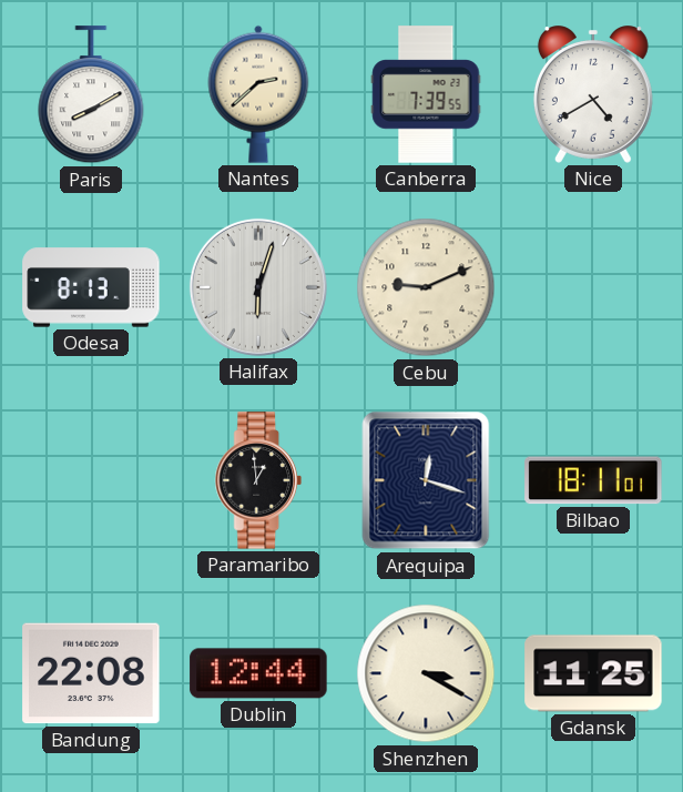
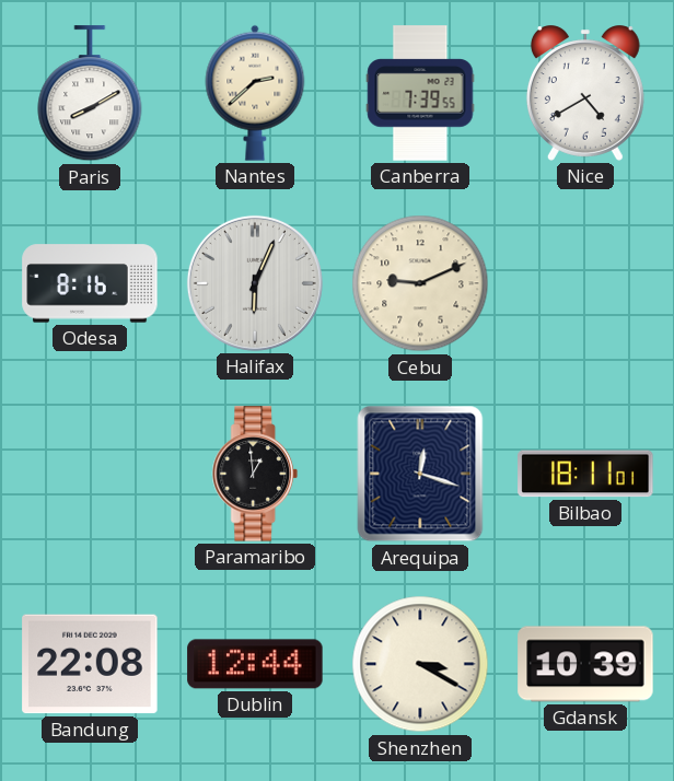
Odesa: 8:13 -> 8:16
Halifax: 6:03 -> 6:04
Gdansk: 11:25 -> 10:39
